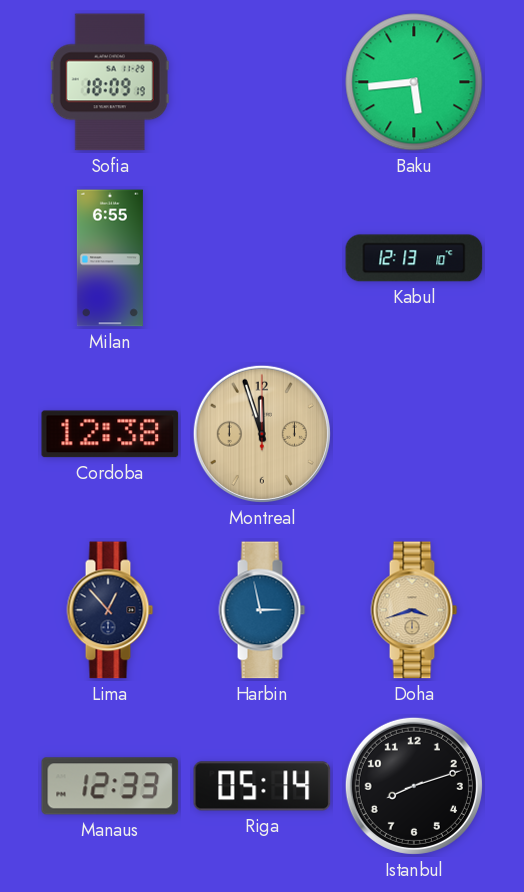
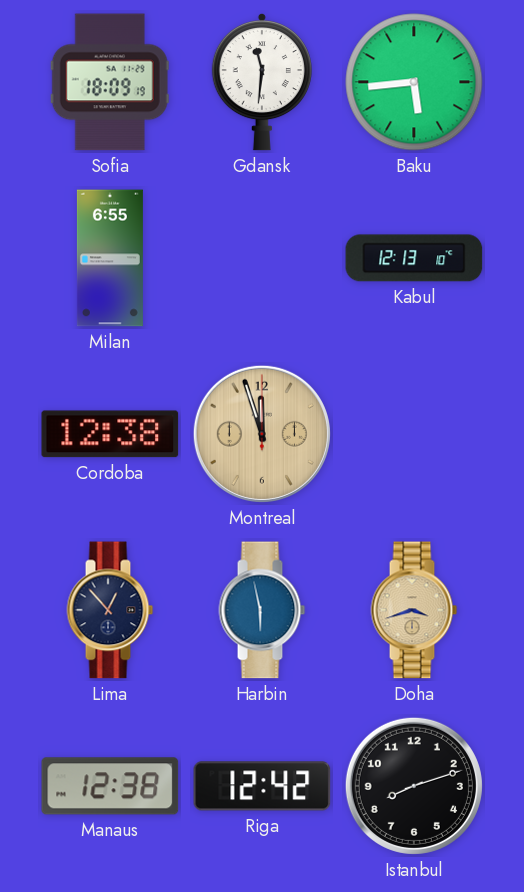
Gdansk: none -> 11:31
Harbin: 2:58 -> 5:58
Manaus: 12:33 -> 12:38
Riga: 05:14 -> 12:42
